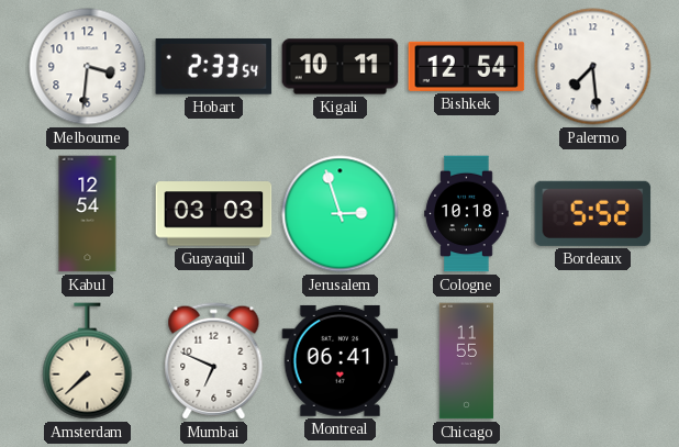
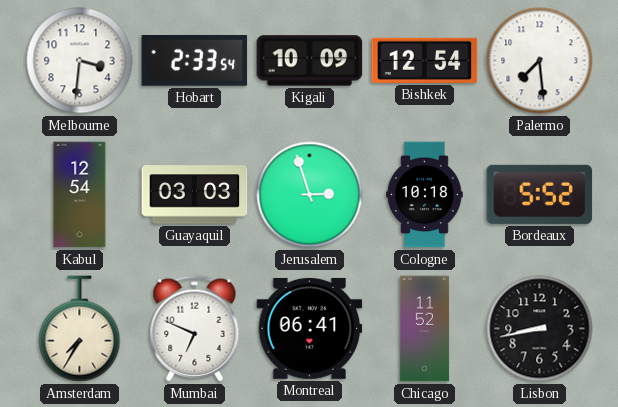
Kigali: 10:11 -> 10:09
Amsterdam: 7:38 -> 7:35
Chicago: 11:55 -> 11:52
Lisbon: none -> 8:43
